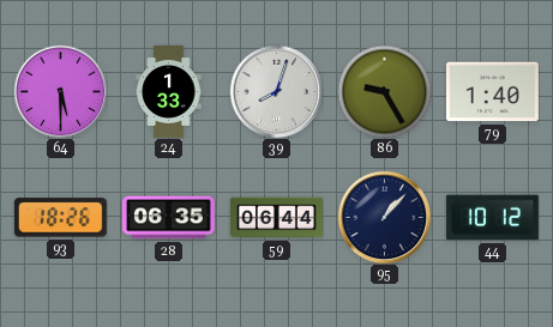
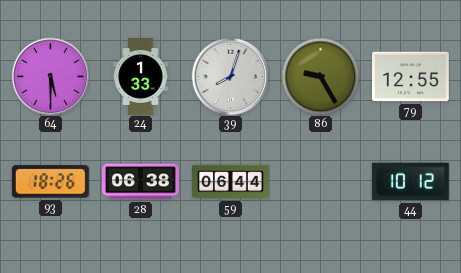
79: 1:40 -> 12:55
28: 06:35 -> 06:38
95: 1:07 -> none
